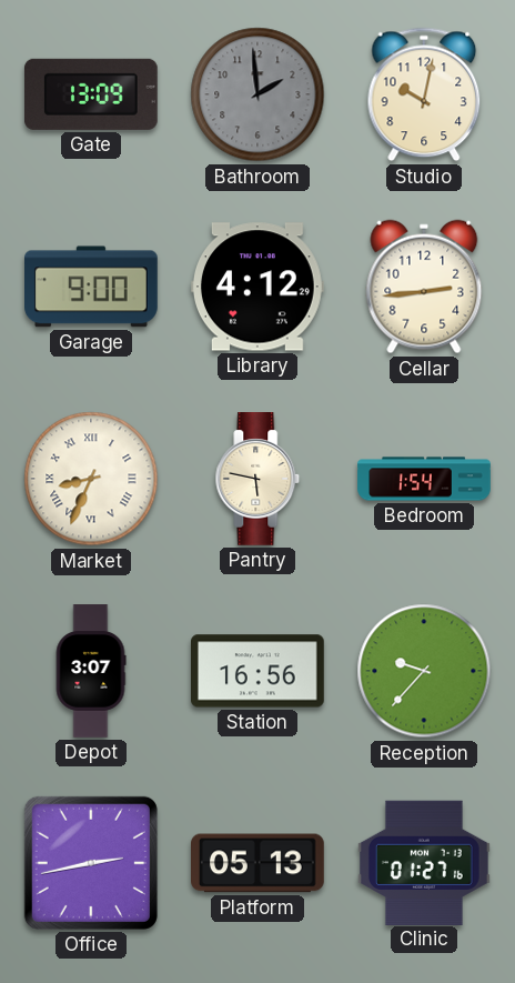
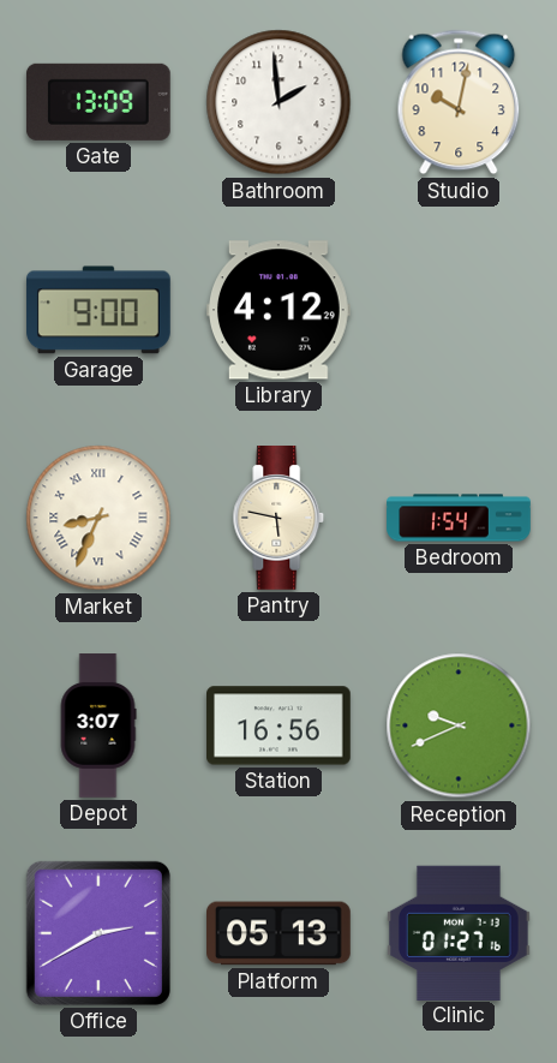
Bathroom dial: grey -> white
Cellar: 2:44 -> none
Reception: 9:37 -> 9:41
Office: 2:43 -> 2:40
